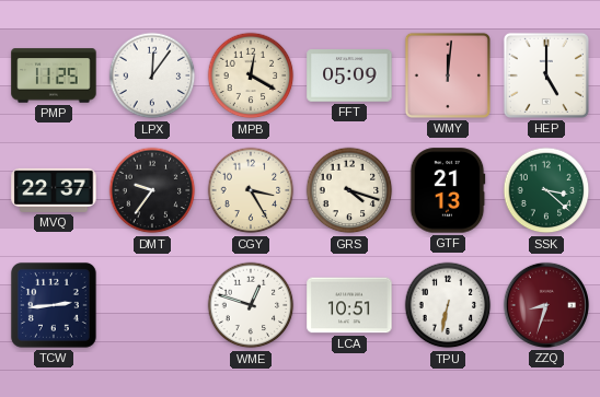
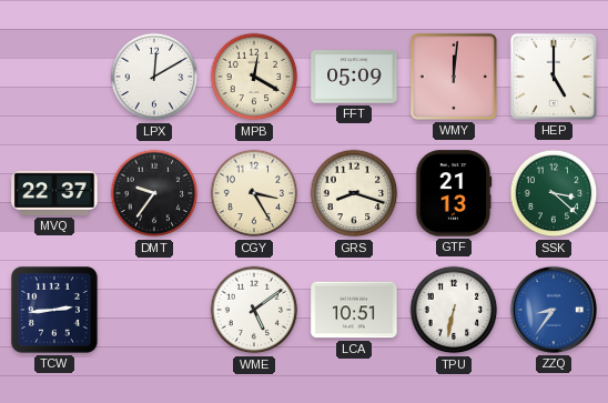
PMP: 11:25 -> none
LPX: 12:06 -> 12:10
GRS: 4:18 -> 8:18
WME: 12:48 -> 5:09
ZZQ: 8:33 -> 8:36
ZZQ dial: burgundy -> blue
